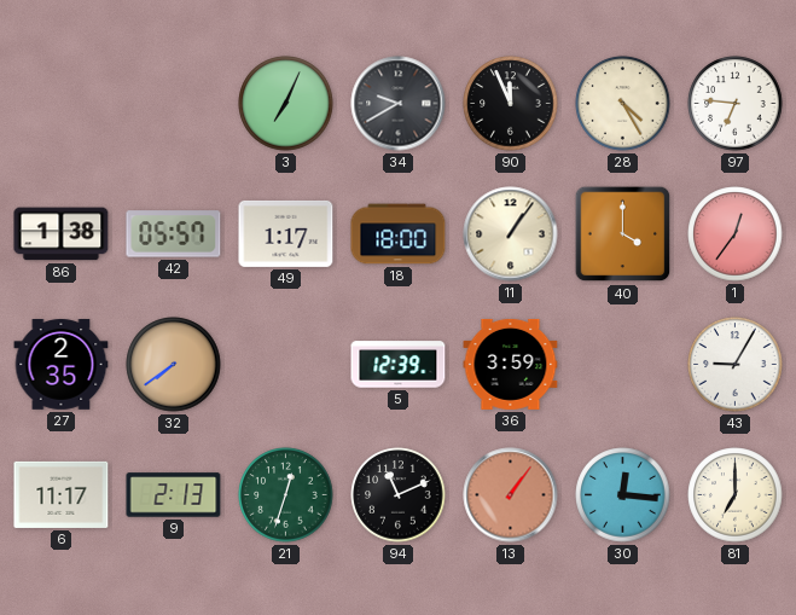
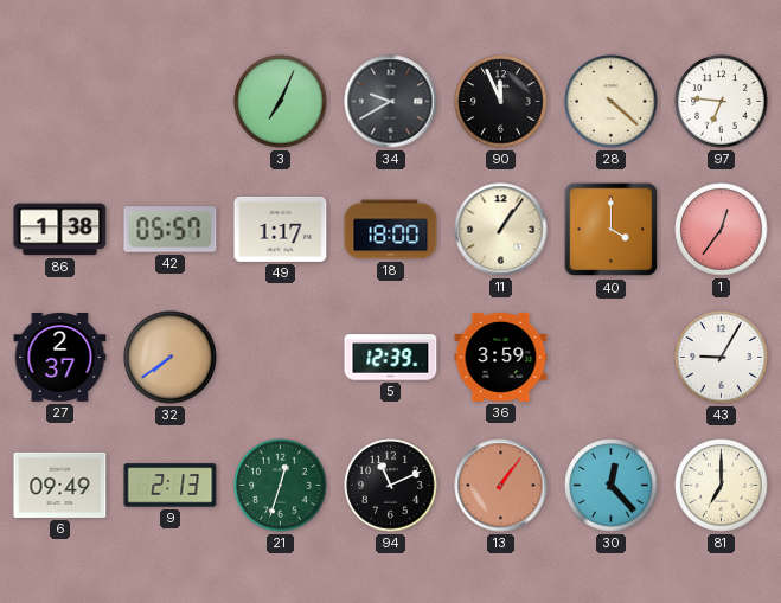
28: 4:25 -> 4:22
27: 2:35 -> 2:37
6: 11:17 -> 09:49
30: 12:16 -> 12:23
